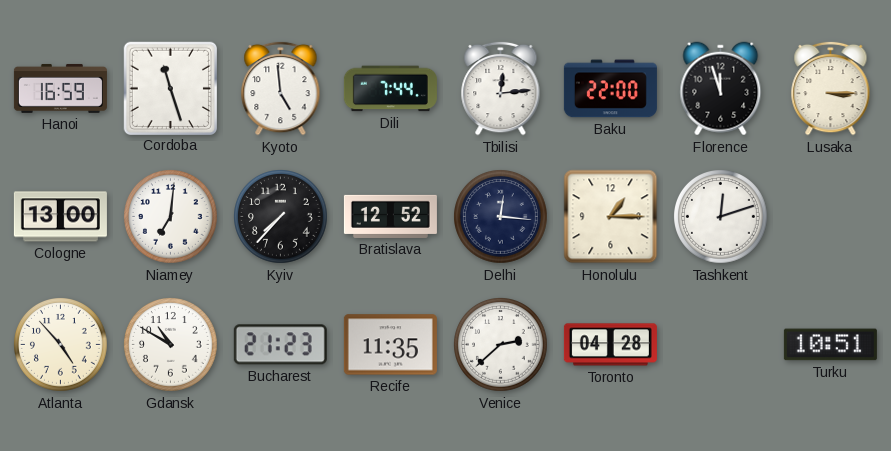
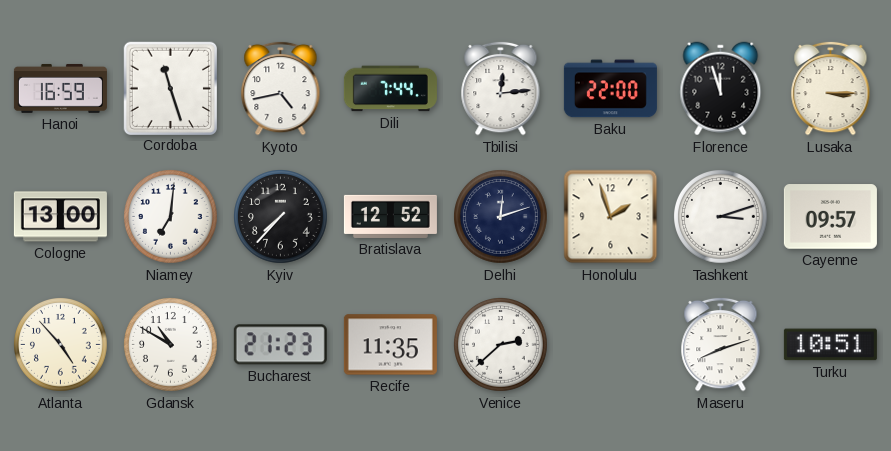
Kyoto: 4:59 -> 4:43
Delhi: 12:16 -> 12:12
Honolulu: 1:15 -> 1:57
Tashkent: 12:12 -> 3:12
Cayenne: none -> 09:57
Toronto: 04:28 -> none
Maseru: none -> 8:12
